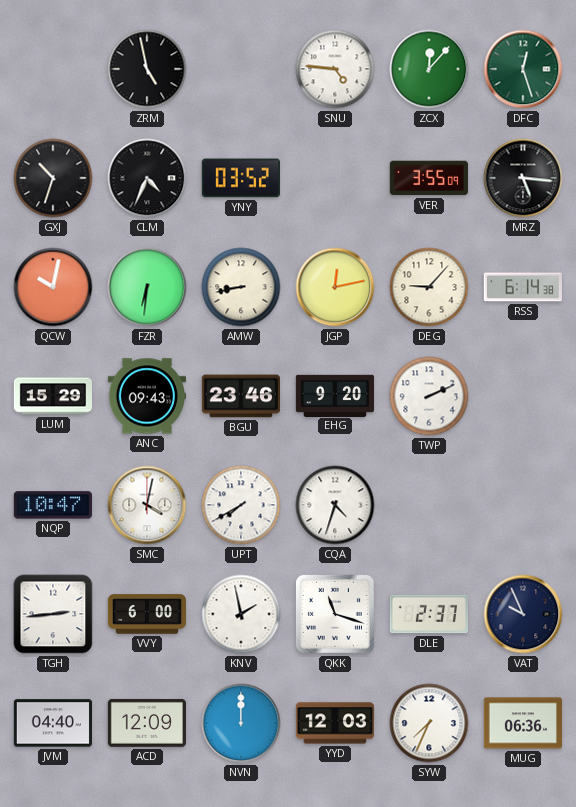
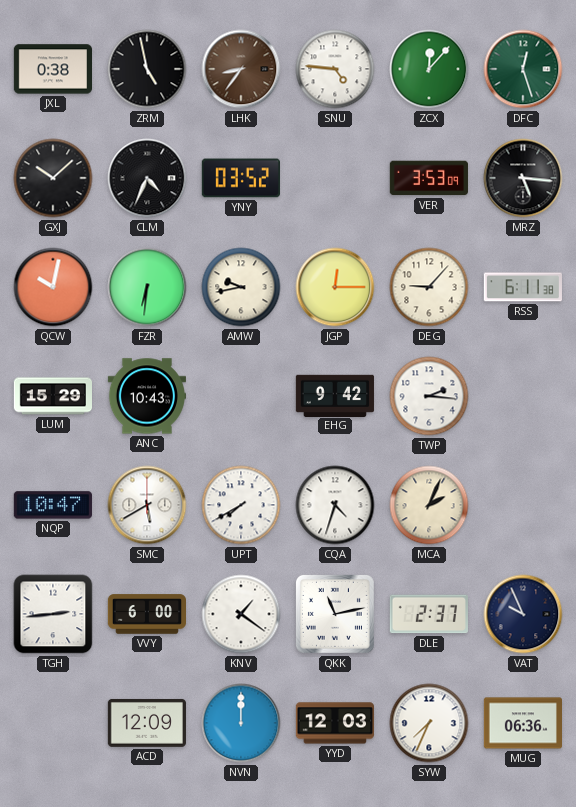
JXL: none -> 0:38
LHK: none -> 8:36
GXJ: 10:33 -> 10:08
VER: 3:55 -> 3:53
AMW: 8:43 -> 9:43
JGP: 12:13 -> 12:15
RSS: 6:14 -> 6:11
ANC: 09:43 -> 10:43
BGU: 23:46 -> none
EHG: 9:20 -> 9:42
TWP: 2:11 -> 2:16
SMC: 4:02 -> 5:40
MCA: none -> 2:04
KNV: 1:58 -> 1:21
QKK: 11:18 -> 11:13
JVM: 04:40 -> none
